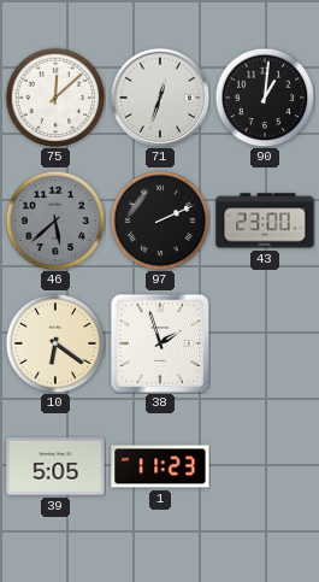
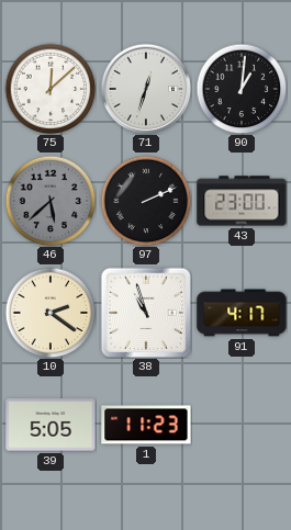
10: 6:21 -> 2:21
38: 1:57 -> 10:57
91: none -> 4:17
